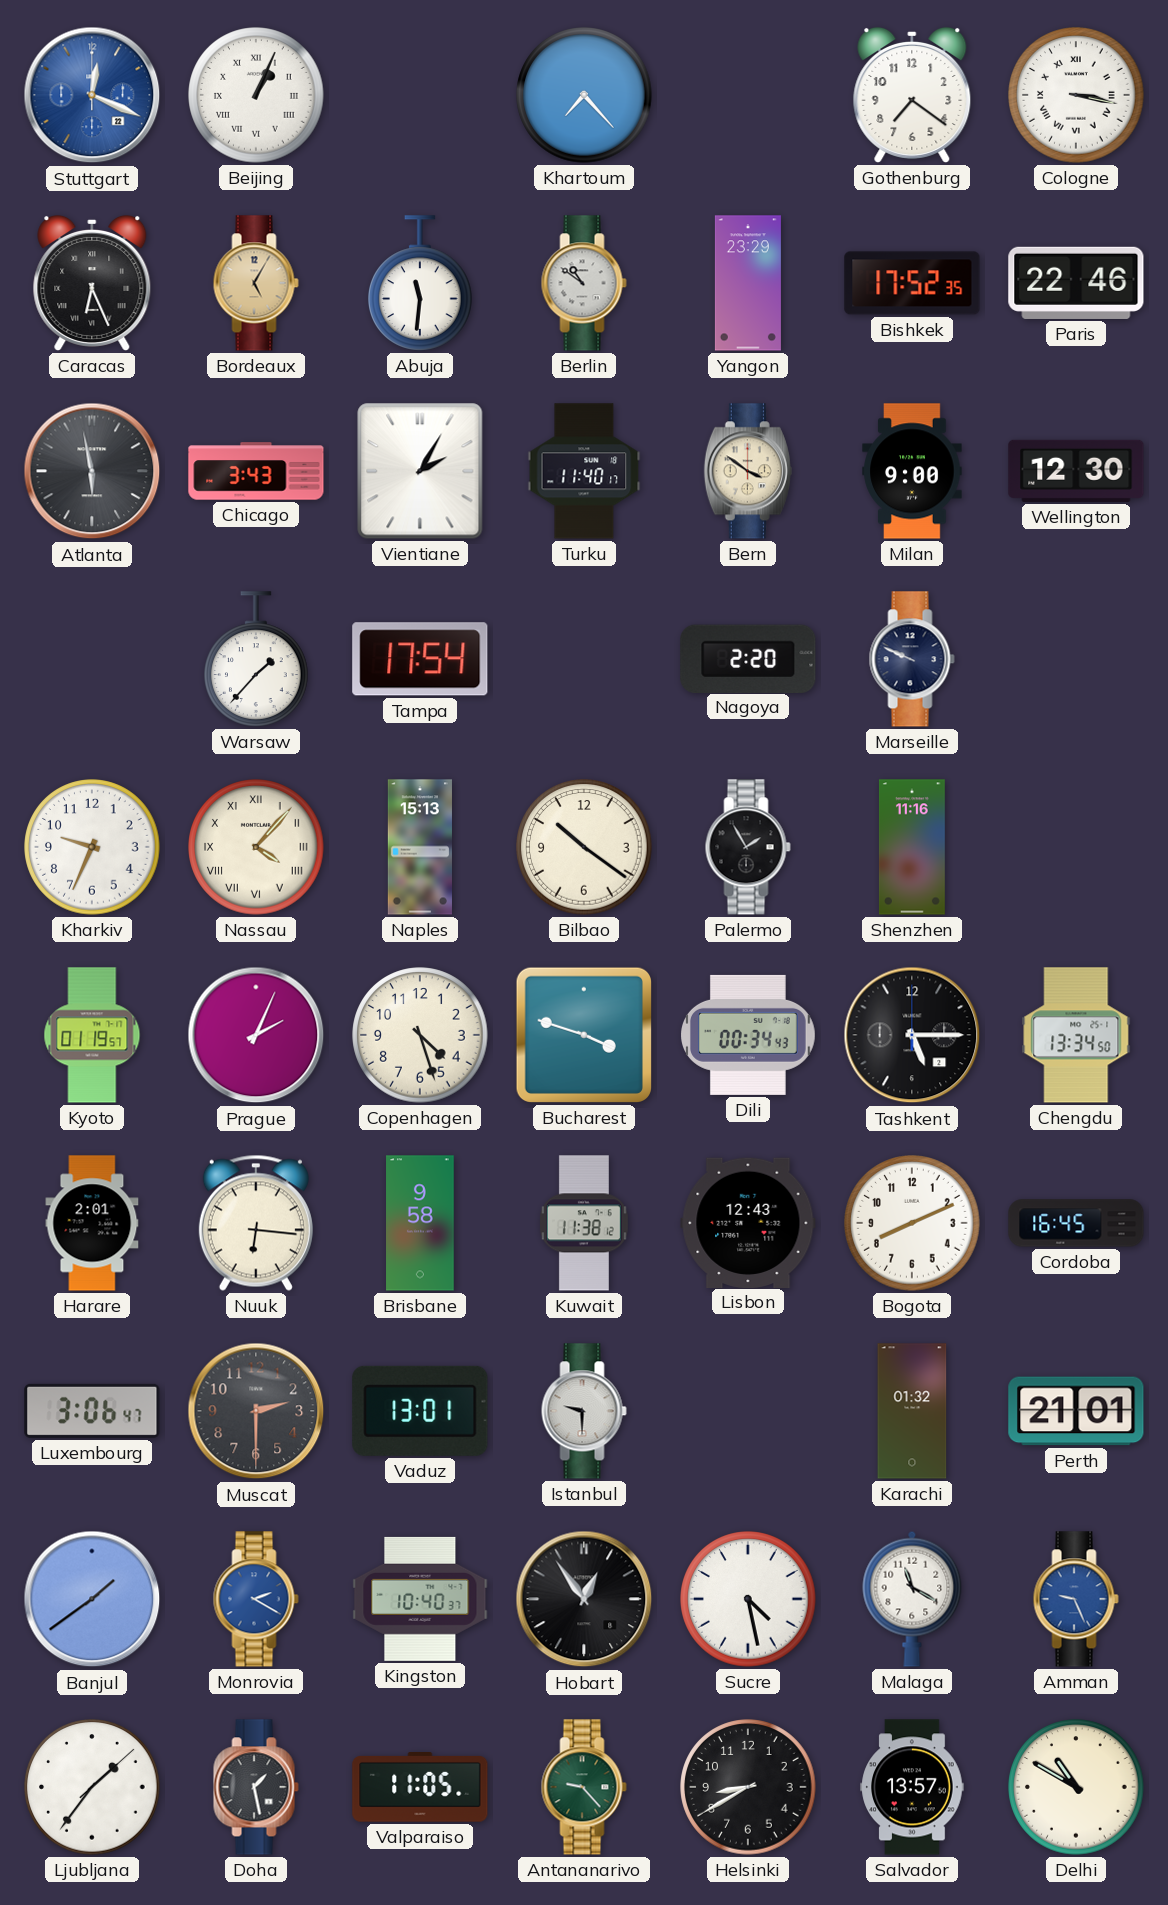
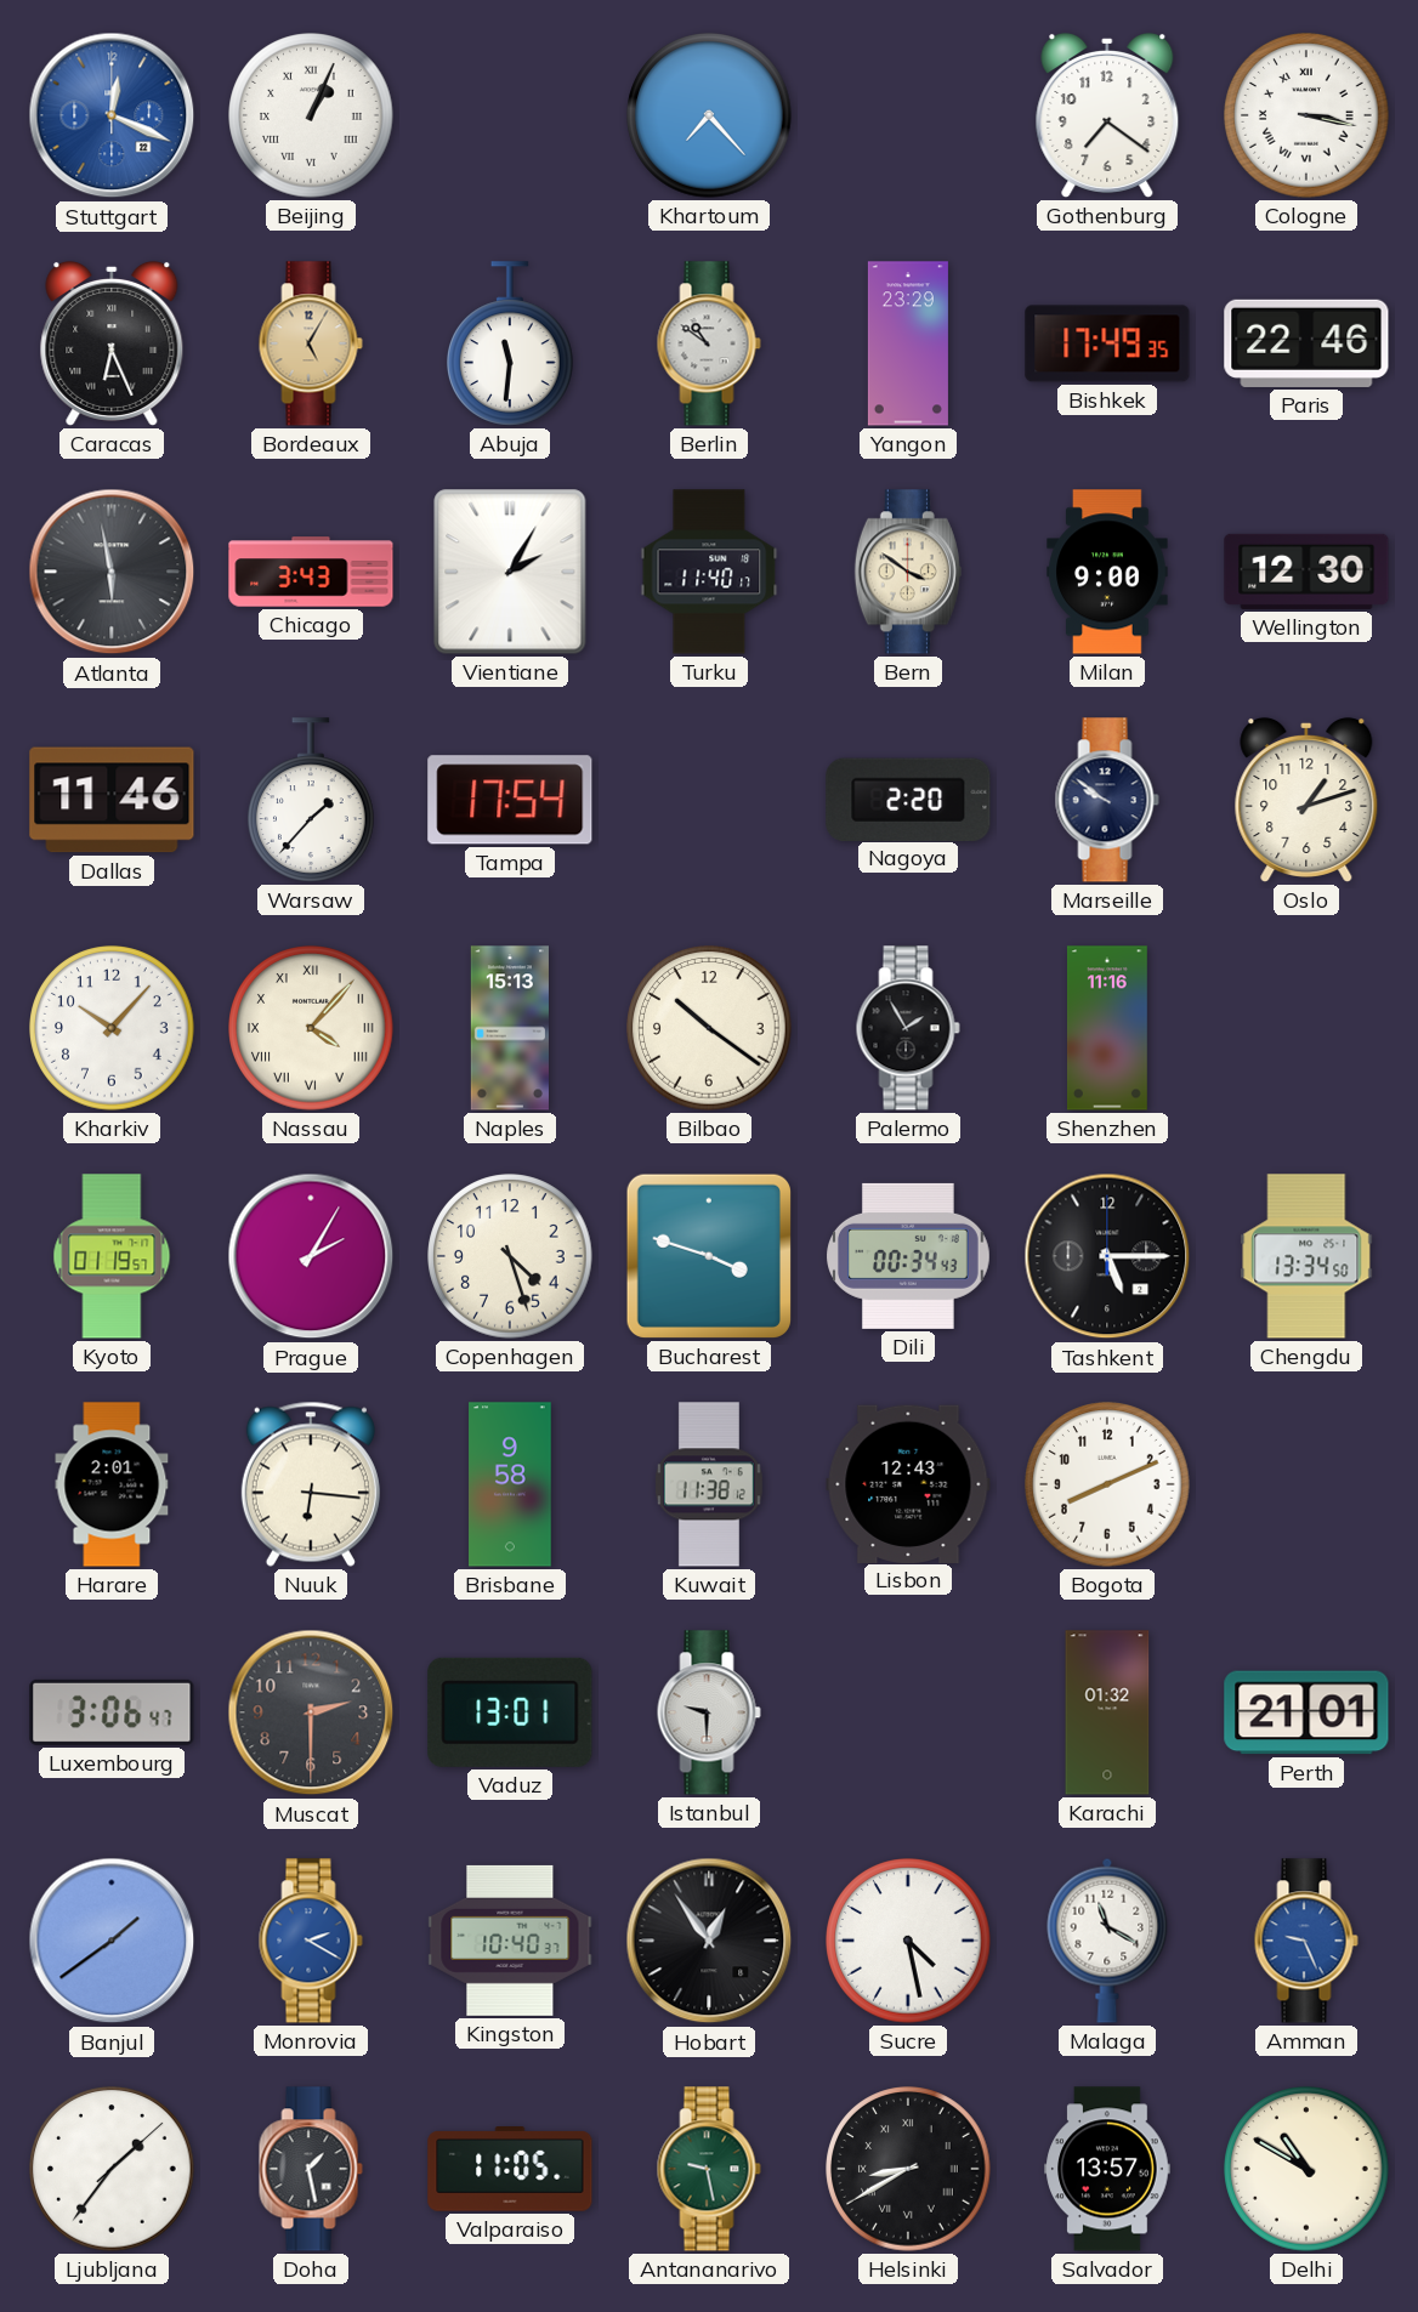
Bishkek: 17:52 -> 17:49
Dallas: none -> 11:46
Marseille: 9:49 -> 9:51
Oslo: none -> 1:12
Kharkiv: 9:34 -> 10:07
Prague: 2:04 -> 2:05
Cordoba: 16:45 -> none
Antananarivo: 9:23 -> 9:28
Helsinki numerals: Arabic -> Roman
